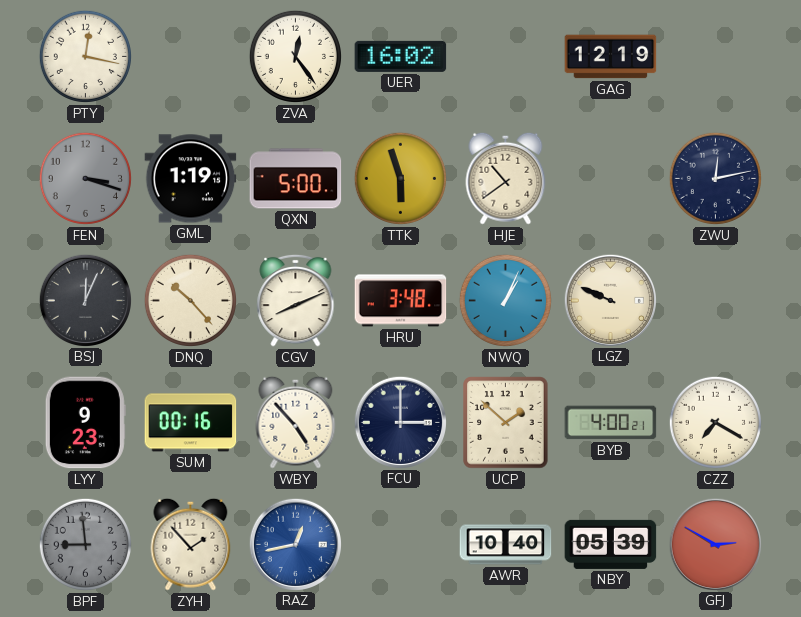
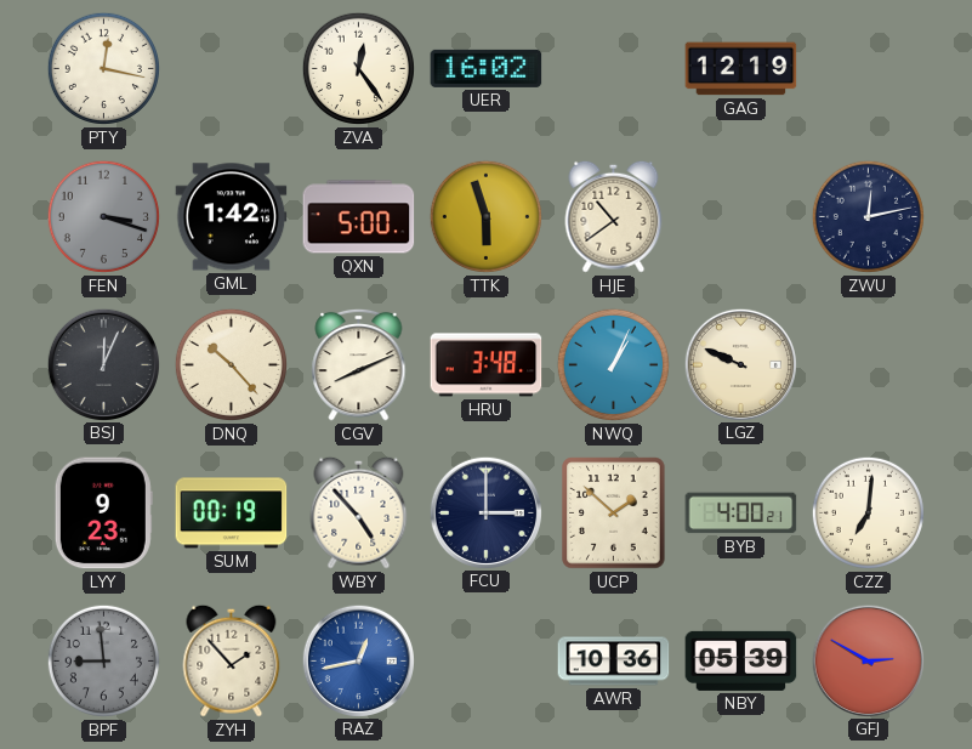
GML: 1:19 -> 1:42
SUM: 00:16 -> 00:19
CZZ: 7:20 -> 7:01
AWR: 10:40 -> 10:36
